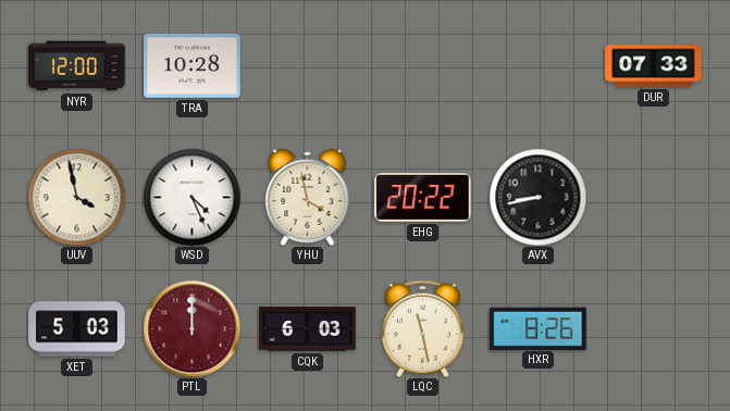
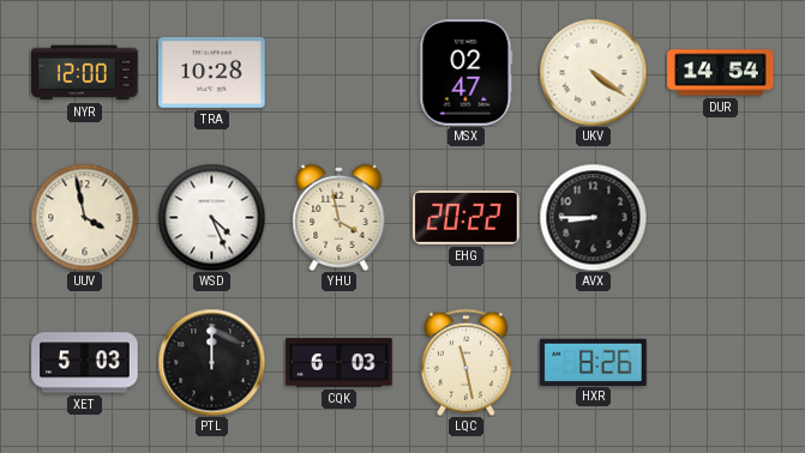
MSX: none -> 02:47
UKV: none -> 4:21
DUR: 07:33 -> 14:54
AVX: 8:43 -> 8:45
PTL dial: burgundy -> black
